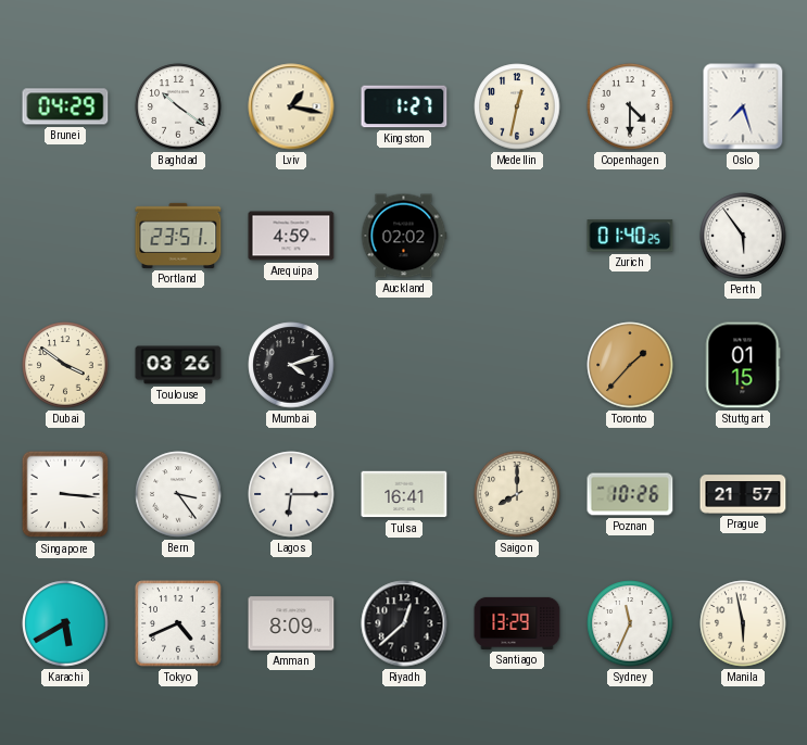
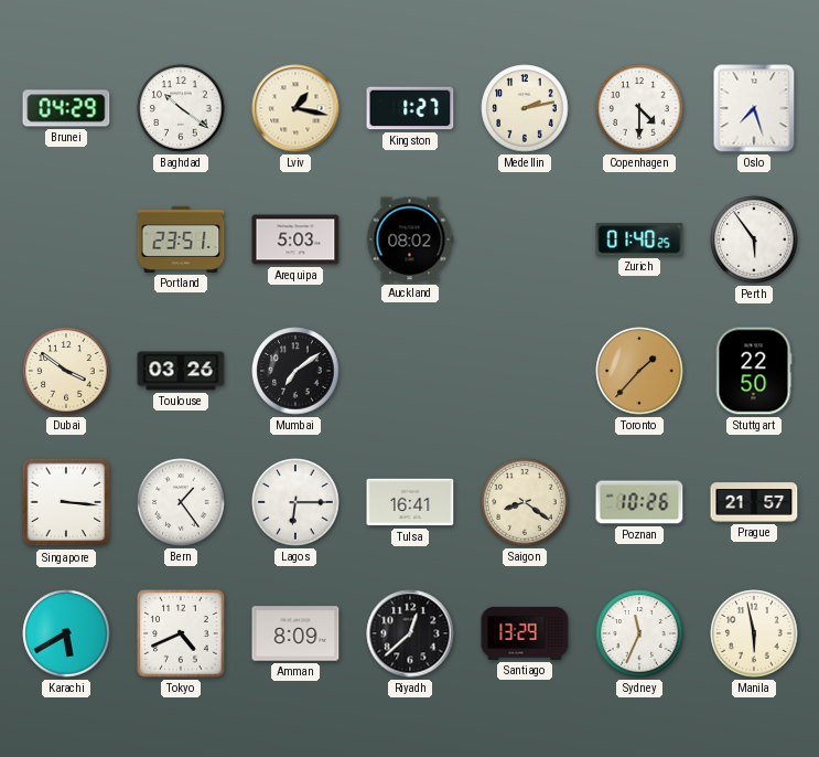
Medellin: 12:32 -> 2:13
Arequipa: 4:59 -> 5:03
Auckland: 02:02 -> 08:02
Mumbai: 4:12 -> 7:09
Stuttgart: 01:15 -> 22:50
Bern: 3:24 -> 1:24
Saigon: 8:00 -> 8:21
